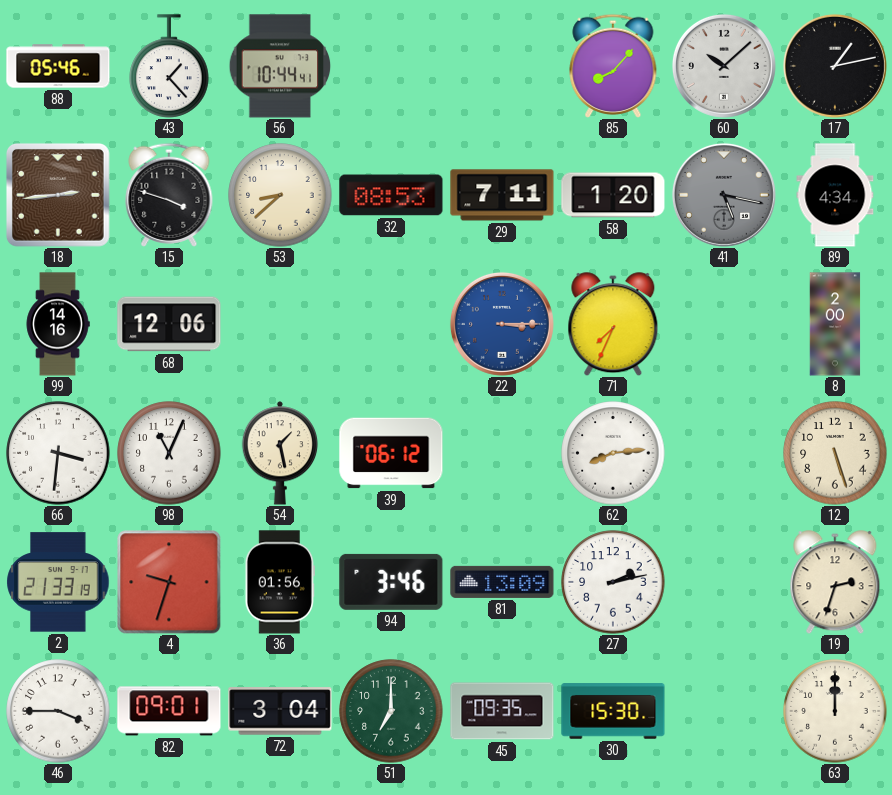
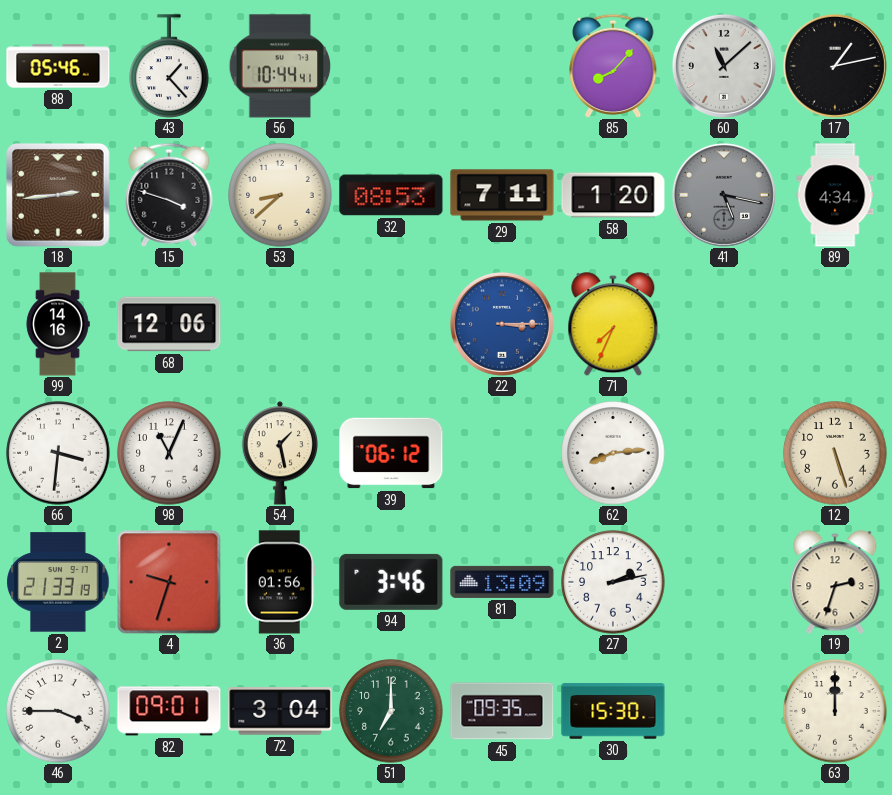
60: 10:08 -> 11:08
8: 2:00 -> none
